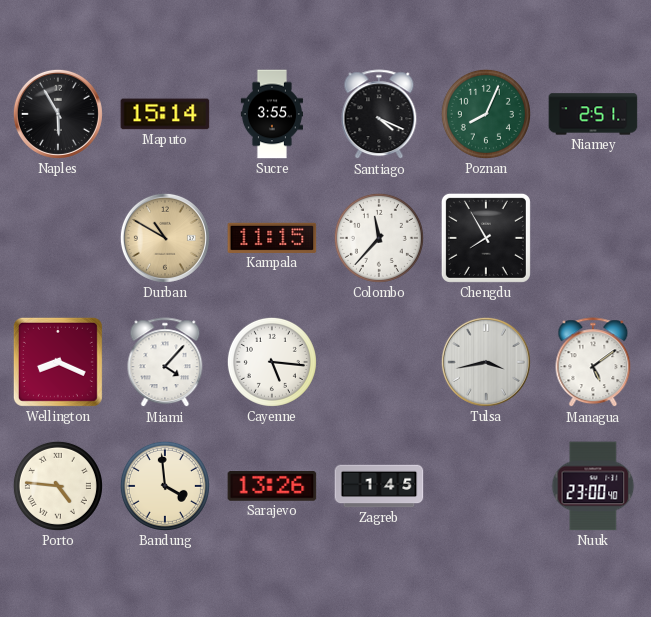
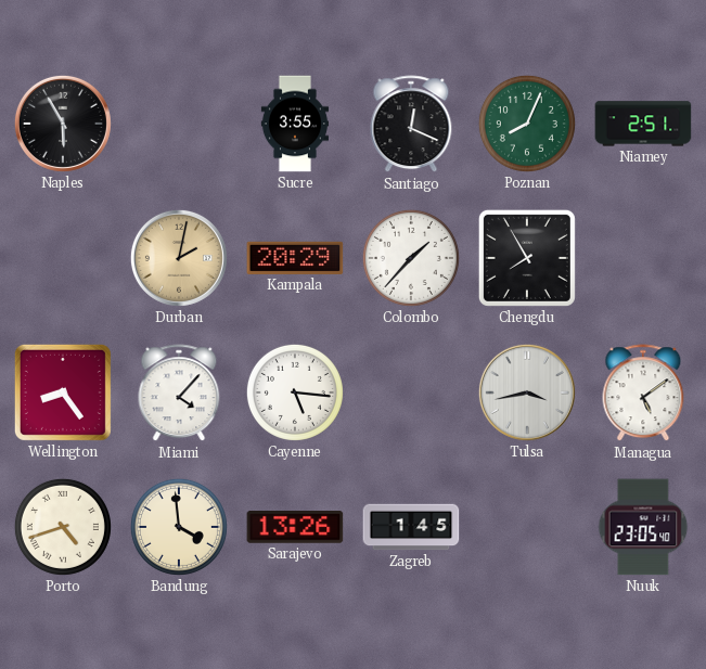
Maputo: 15:14 -> none
Santiago: 4:19 -> 12:19
Durban: 10:50 -> 2:02
Kampala: 11:15 -> 20:29
Colombo: 11:37 -> 1:37
Wellington: 8:19 -> 8:24
Porto: 4:46 -> 4:42
Nuuk: 23:00 -> 23:05
